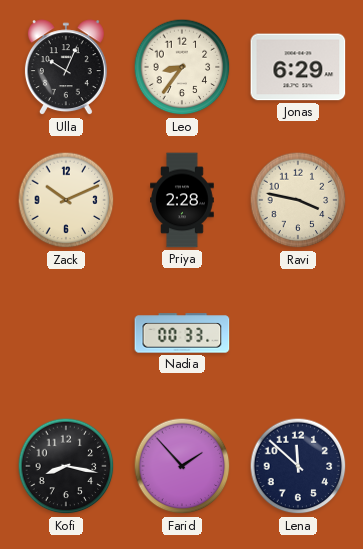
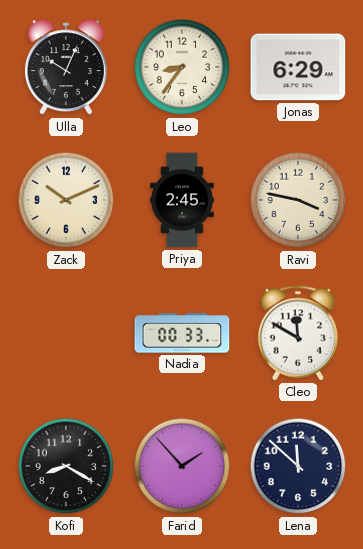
Priya: 2:28 -> 2:45
Cleo: none -> 11:50
Kofi: 8:17 -> 8:20
